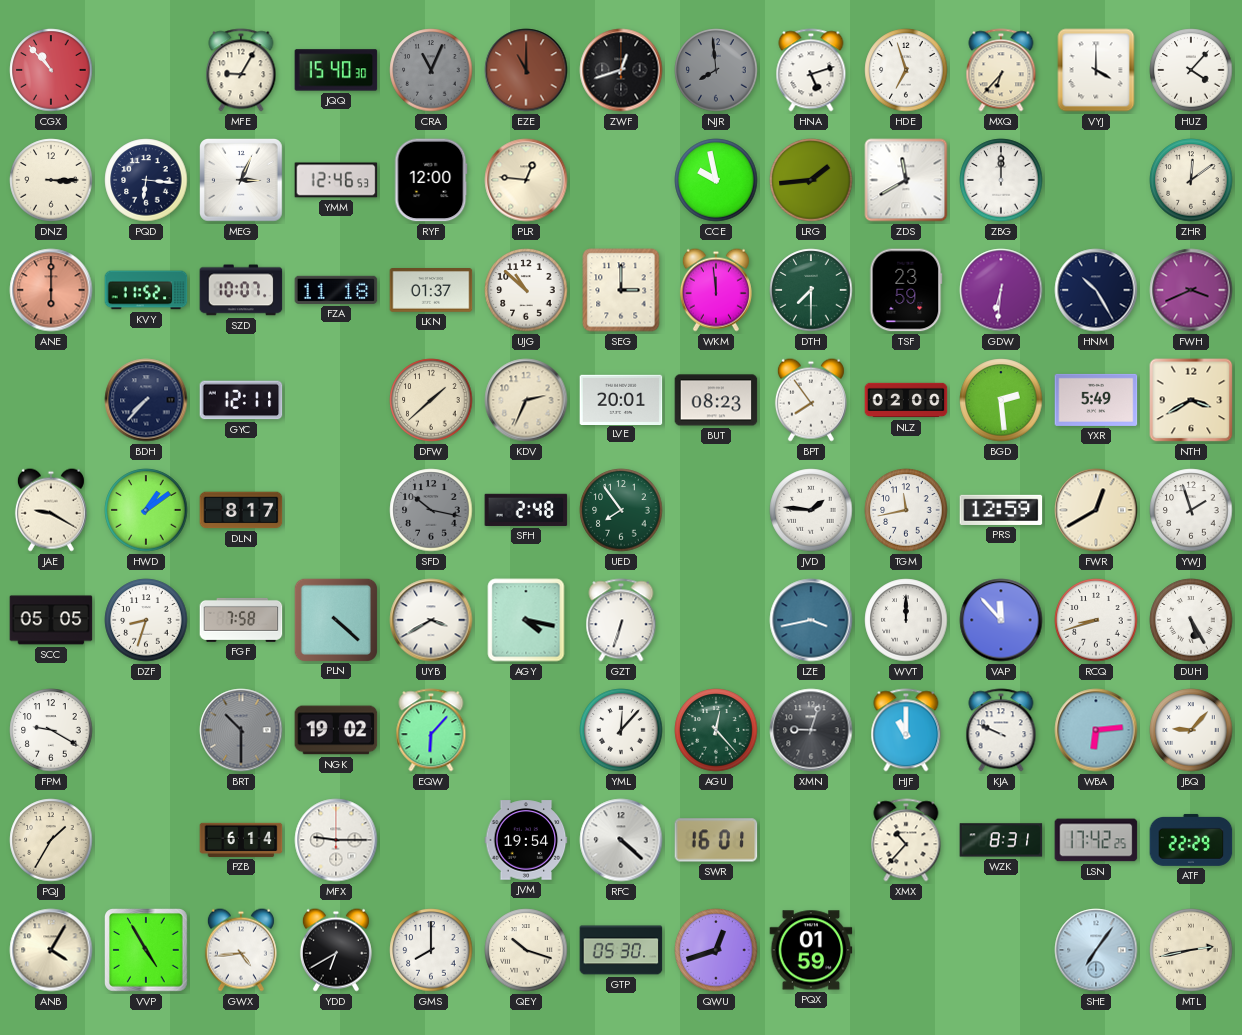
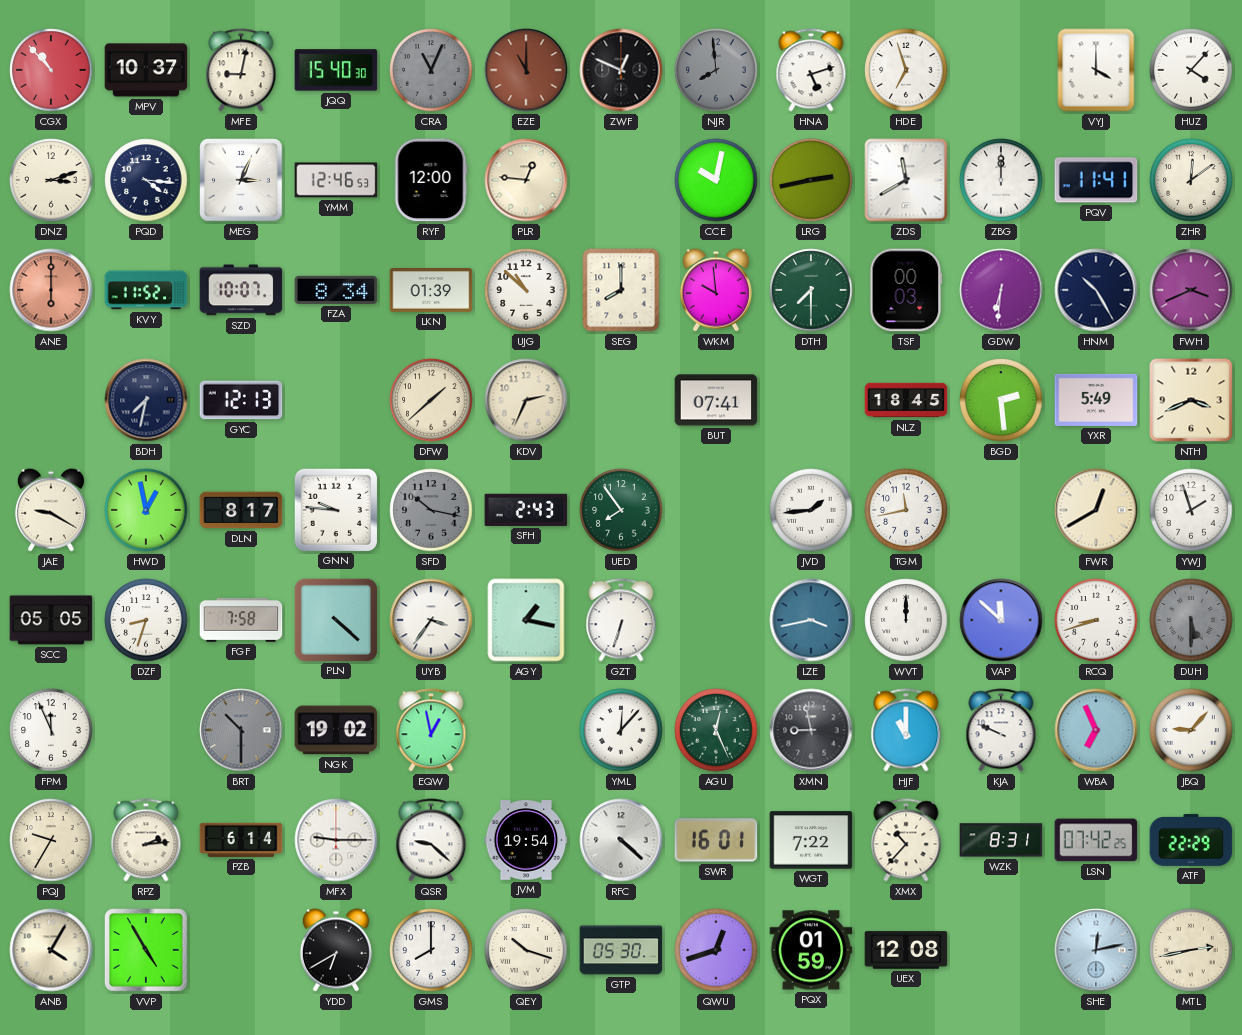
MPV: none -> 10:37
MFE: 9:05 -> 9:02
ZWF: 12:42 -> 12:49
MXQ: 6:37 -> none
DNZ: 3:15 -> 3:12
PQD: 6:16 -> 4:16
CCE: 9:58 -> 10:02
LRG: 1:44 -> 2:43
PQV: none -> 11:41
FZA: 11:18 -> 8:34
LKN: 01:37 -> 01:39
SEG: 3:00 -> 8:00
WKM: 11:59 -> 9:59
TSF: 23:59 -> 00:03
BDH: 7:37 -> 7:32
GYC: 12:11 -> 12:13
LVE: 20:01 -> none
BUT: 08:23 -> 07:41
BPT: 7:54 -> none
NLZ: 02:00 -> 18:45
NTH: 3:40 -> 3:41
HWD: 1:09 -> 12:58
GNN: none -> 9:46
SFH: 2:48 -> 2:43
JVD: 1:46 -> 1:44
PRS: 12:59 -> none
UYB: 3:40 -> 3:36
AGY: 4:17 -> 1:17
VAP: 11:53 -> 11:52
DUH: 5:25 -> 5:30
DUH dial: white -> grey
FPM: 9:20 -> 11:56
EQW: 6:07 -> 12:58
AGU: 12:23 -> 12:26
XMN: 9:03 -> 8:58
WBA: 6:14 -> 6:56
PQJ: 1:35 -> 9:35
RPZ: none -> 2:14
QSR: none -> 9:22
WGT: none -> 7:22
LSN: 17:42 -> 07:42
GWX: 4:44 -> none
UEX: none -> 12:08
SHE: 7:06 -> 12:13
